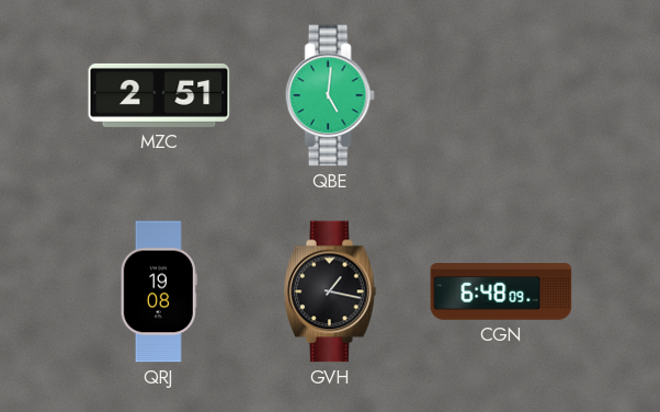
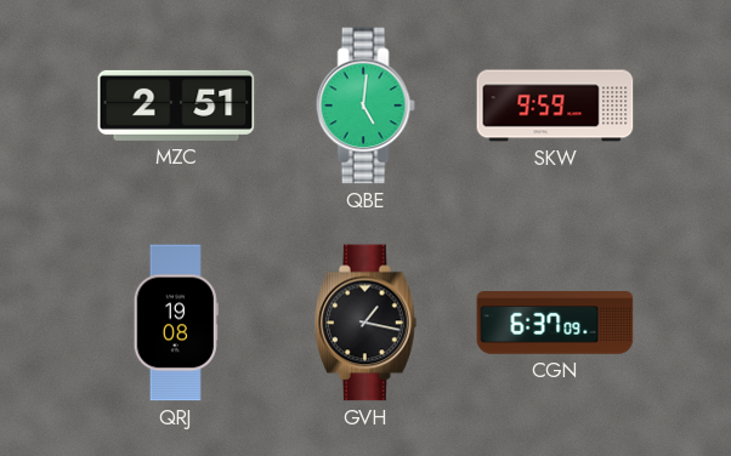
SKW: none -> 9:59
CGN: 6:48 -> 6:37
